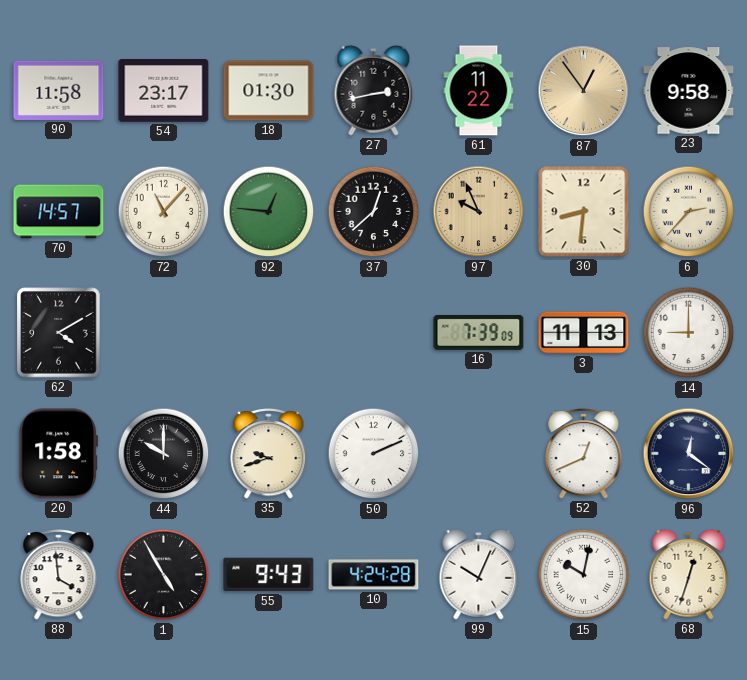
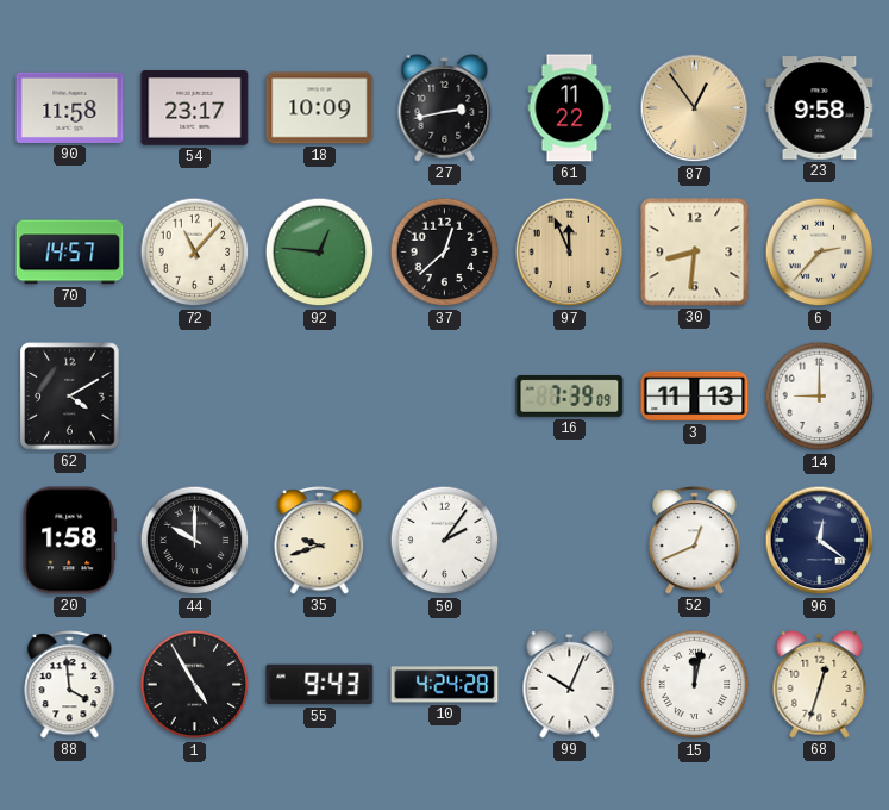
18: 01:30 -> 10:09
97: 9:56 -> 11:56
50: 2:11 -> 2:06
15: 10:02 -> 12:02
